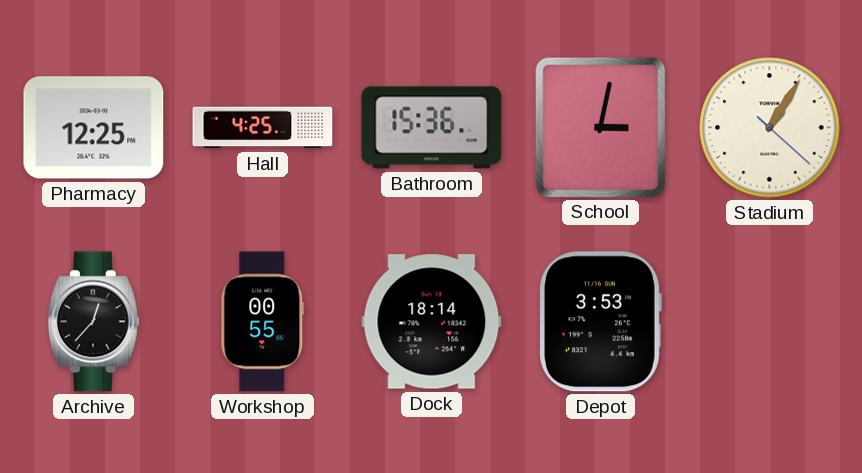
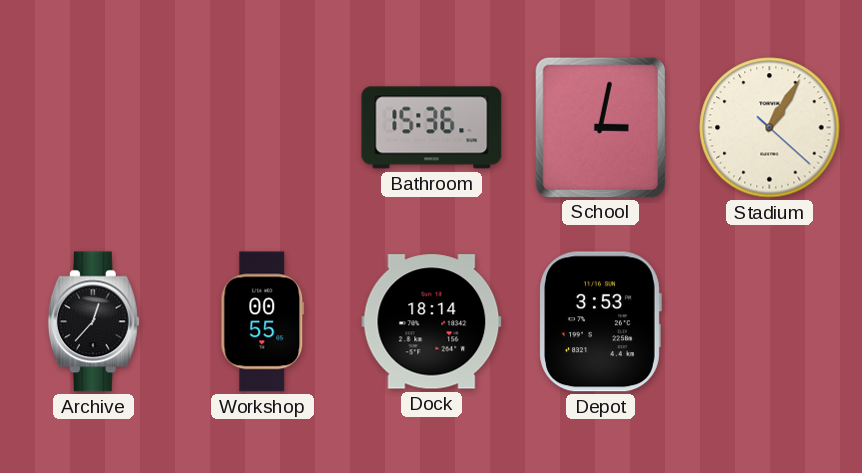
Pharmacy: 12:25 -> none
Hall: 4:25 -> none
